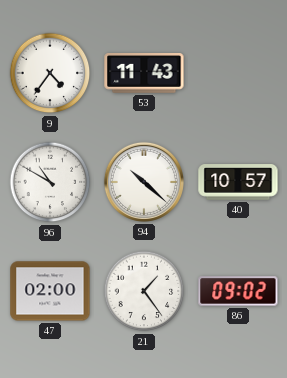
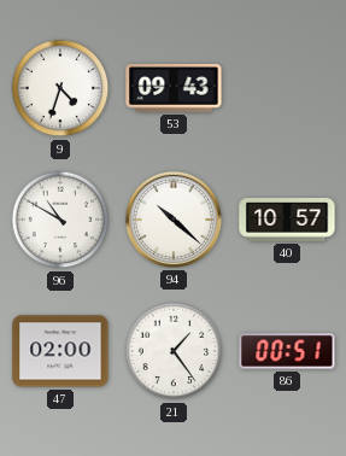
9: 4:36 -> 4:33
53: 11:43 -> 09:43
86: 09:02 -> 00:51
